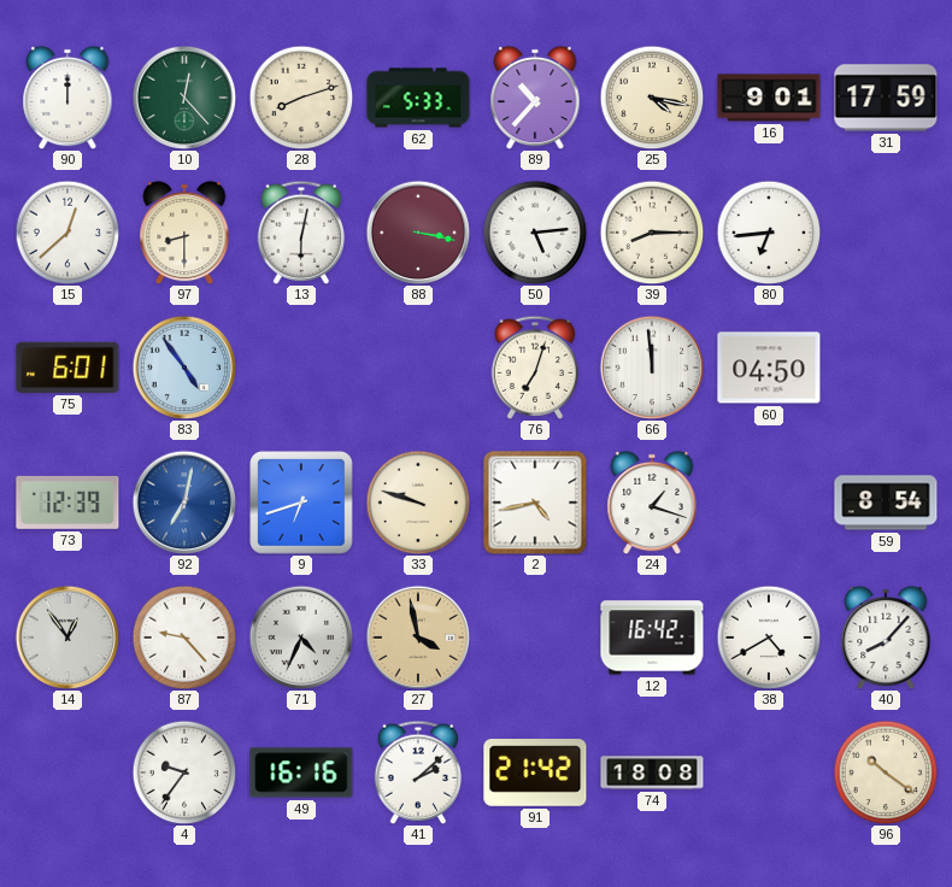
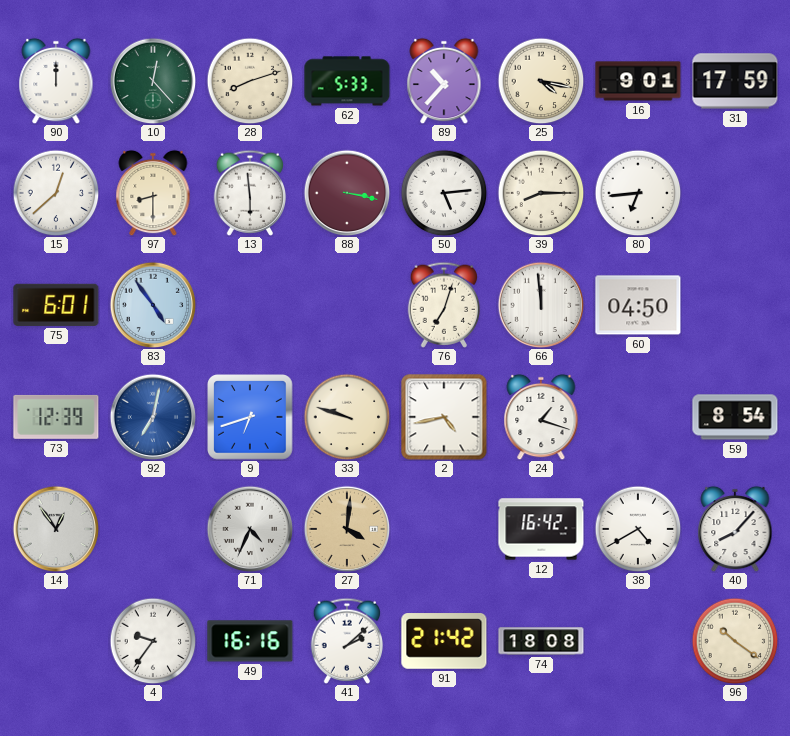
13: 6:02 -> 5:59
87: 9:23 -> none
27: 3:58 -> 4:01
